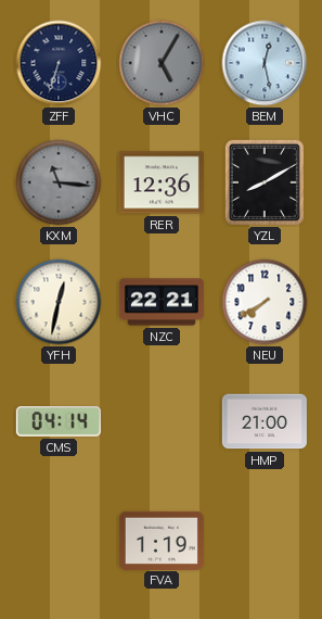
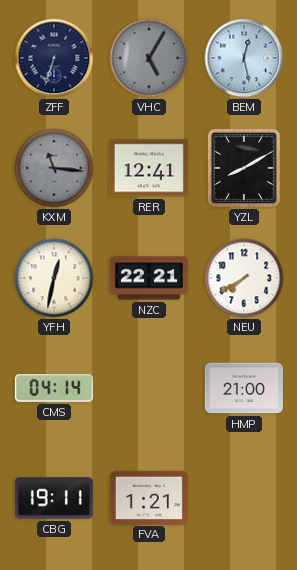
RER: 12:36 -> 12:41
CBG: none -> 19:11
FVA: 1:19 -> 1:21
